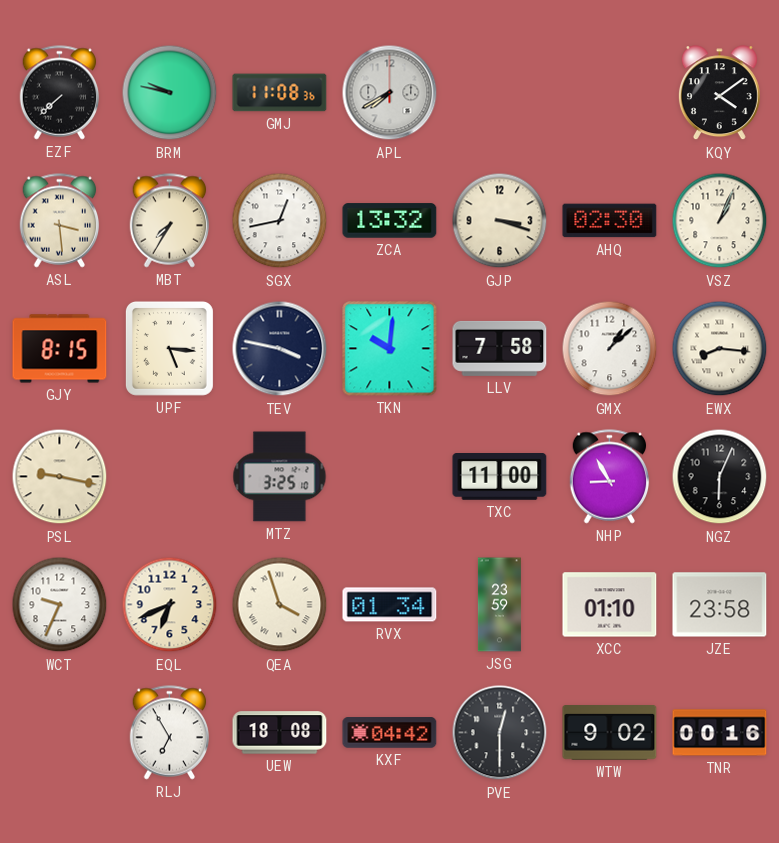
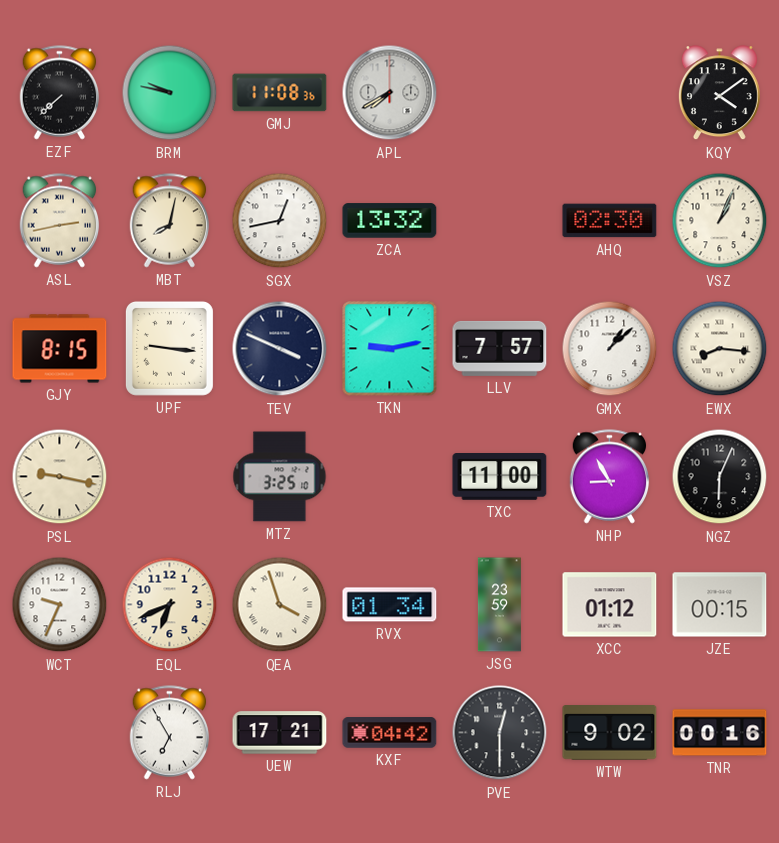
ASL: 3:29 -> 2:43
MBT: 7:35 -> 8:02
GJP: 3:18 -> none
UPF: 5:16 -> 9:16
TEV: 3:47 -> 3:49
TKN: 10:01 -> 9:13
LLV: 7:58 -> 7:57
XCC: 01:10 -> 01:12
JZE: 23:58 -> 00:15
UEW: 18:08 -> 17:21
